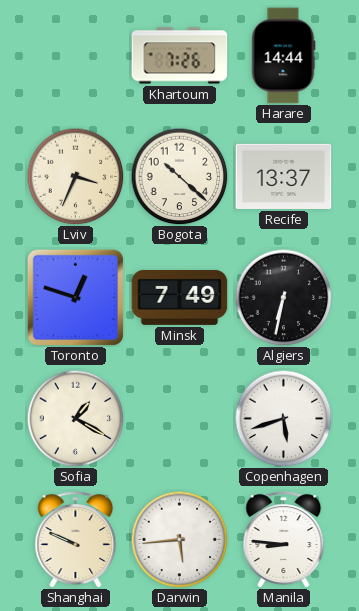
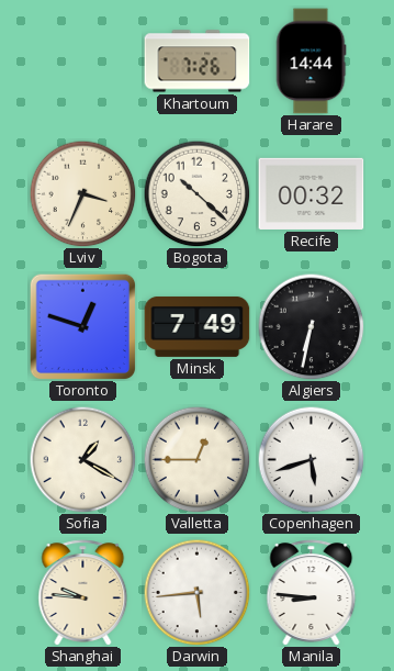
Recife: 13:37 -> 00:32
Valletta: none -> 12:45
Shanghai: 9:49 -> 9:46
